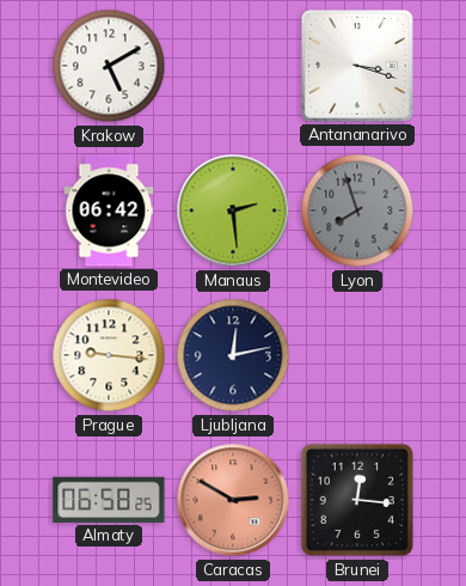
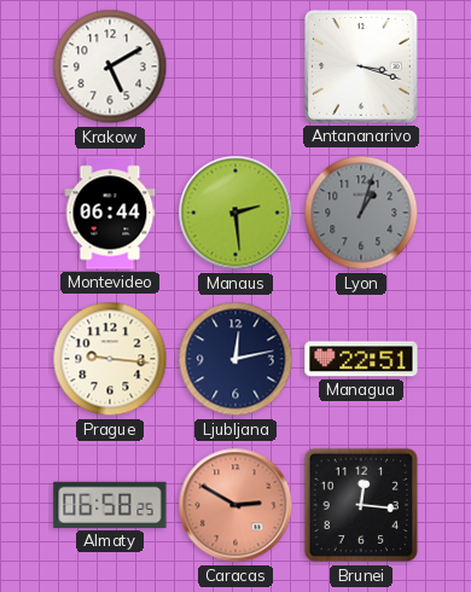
Montevideo: 06:42 -> 06:44
Lyon: 7:57 -> 1:03
Managua: none -> 22:51
